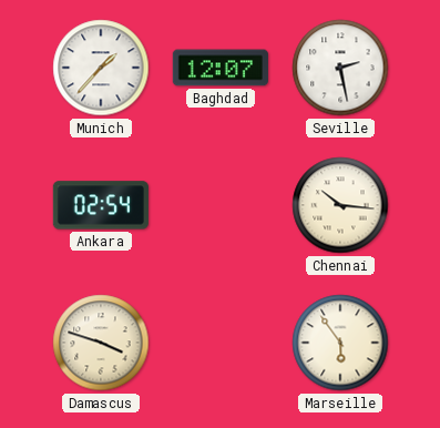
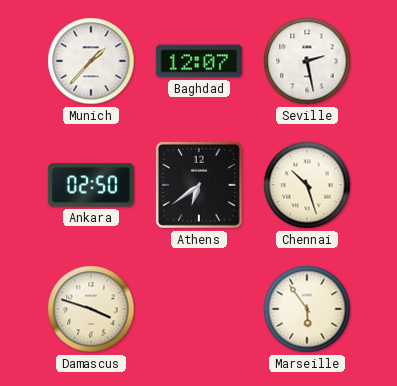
Ankara: 02:54 -> 02:50
Athens: none -> 6:39
Chennai: 10:16 -> 10:27
